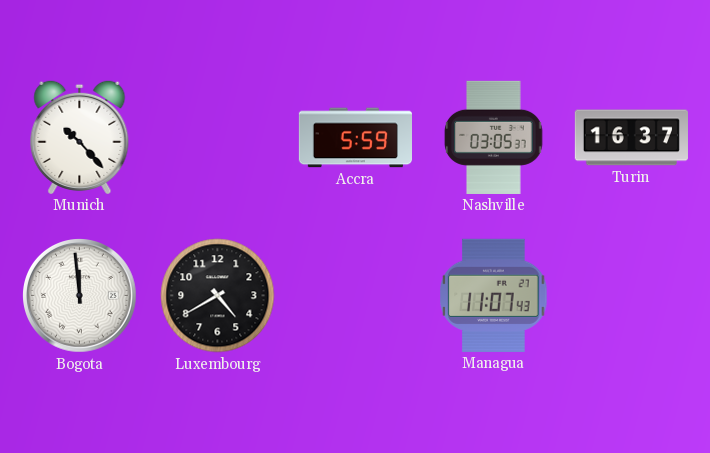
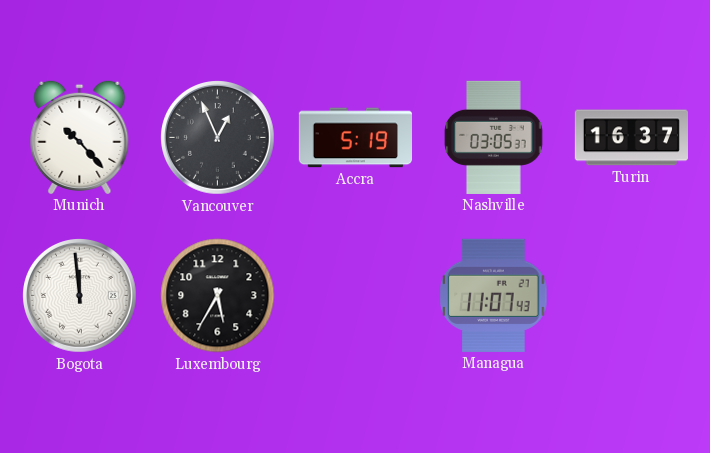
Vancouver: none -> 12:56
Accra: 5:59 -> 5:19
Luxembourg: 4:40 -> 5:35
